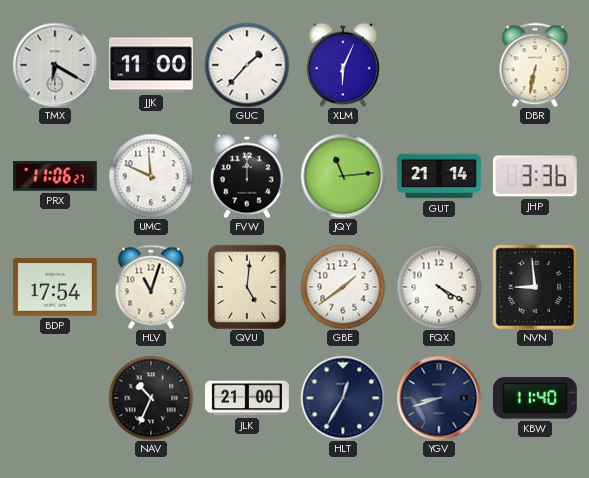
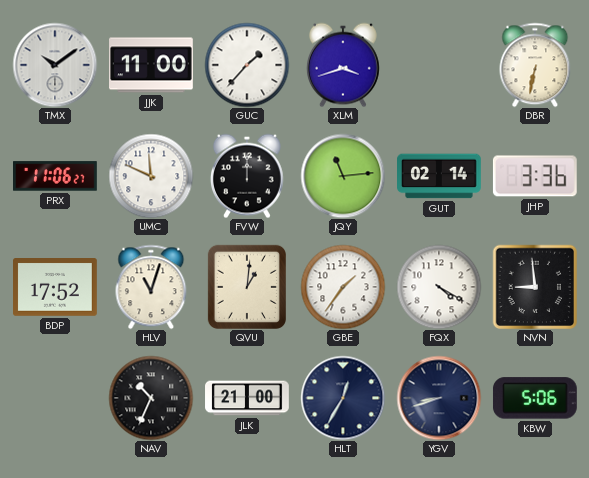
TMX: 6:20 -> 10:09
XLM: 6:04 -> 3:42
GUT: 21:14 -> 02:14
BDP: 17:54 -> 17:52
QVU: 5:01 -> 1:01
GBE: 1:39 -> 1:36
KBW: 11:40 -> 5:06
